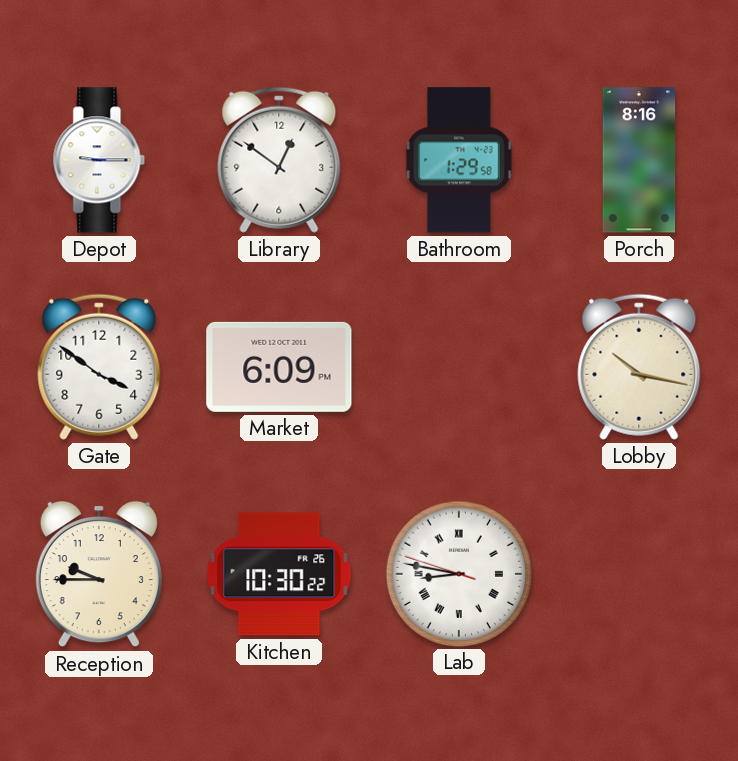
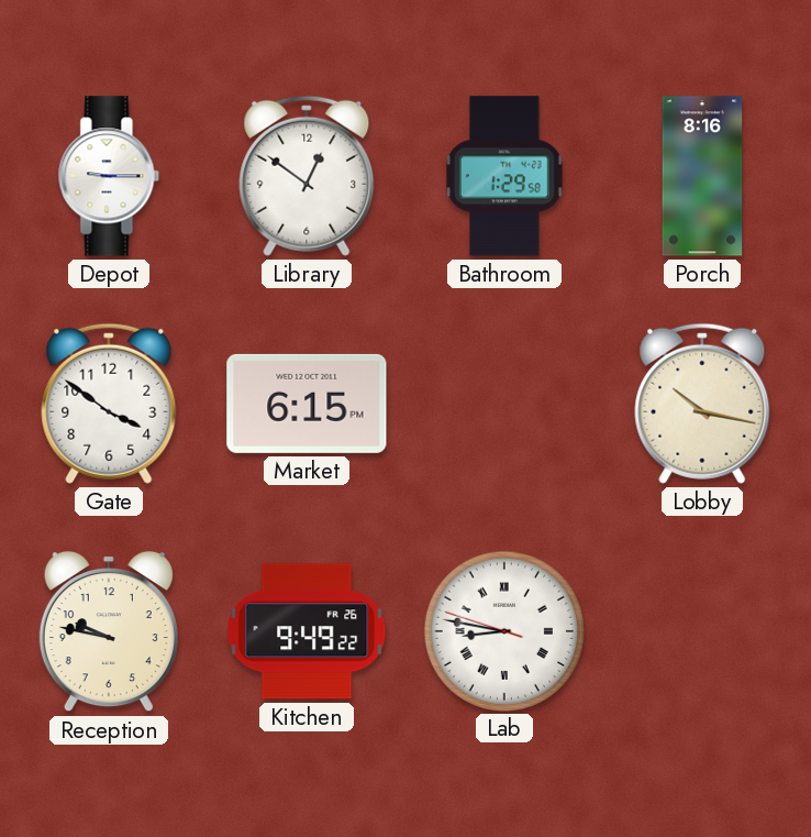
Market: 6:09 -> 6:15
Reception: 9:45 -> 9:47
Kitchen: 10:30 -> 9:49
